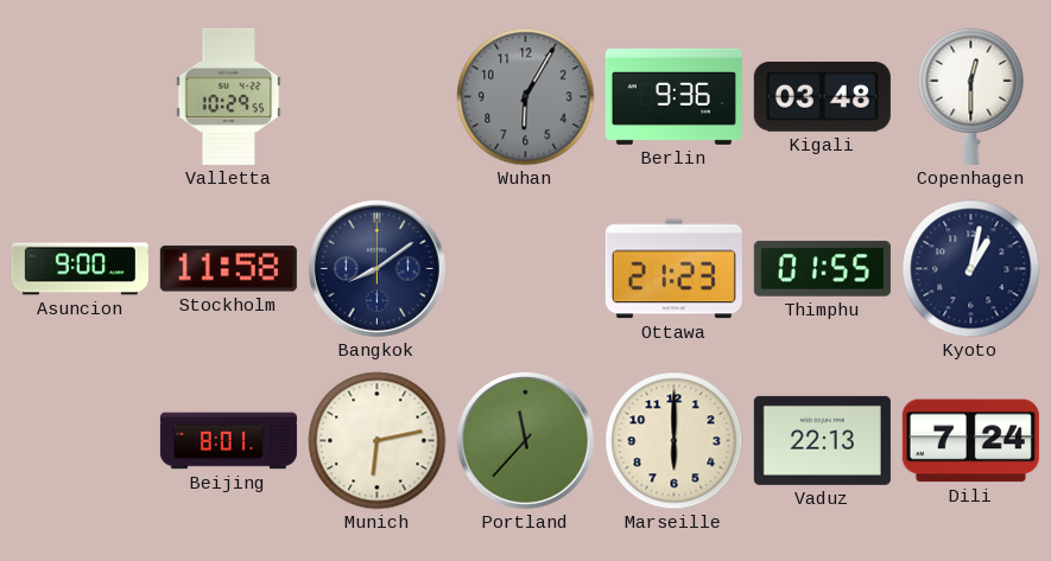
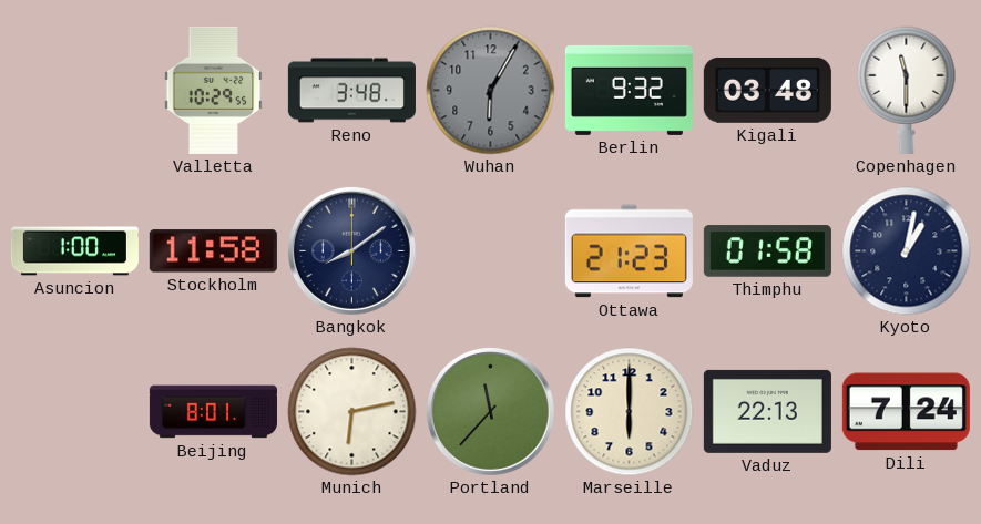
Reno: none -> 3:48
Berlin: 9:36 -> 9:32
Copenhagen: 12:30 -> 11:30
Asuncion: 9:00 -> 1:00
Thimphu: 01:55 -> 01:58
